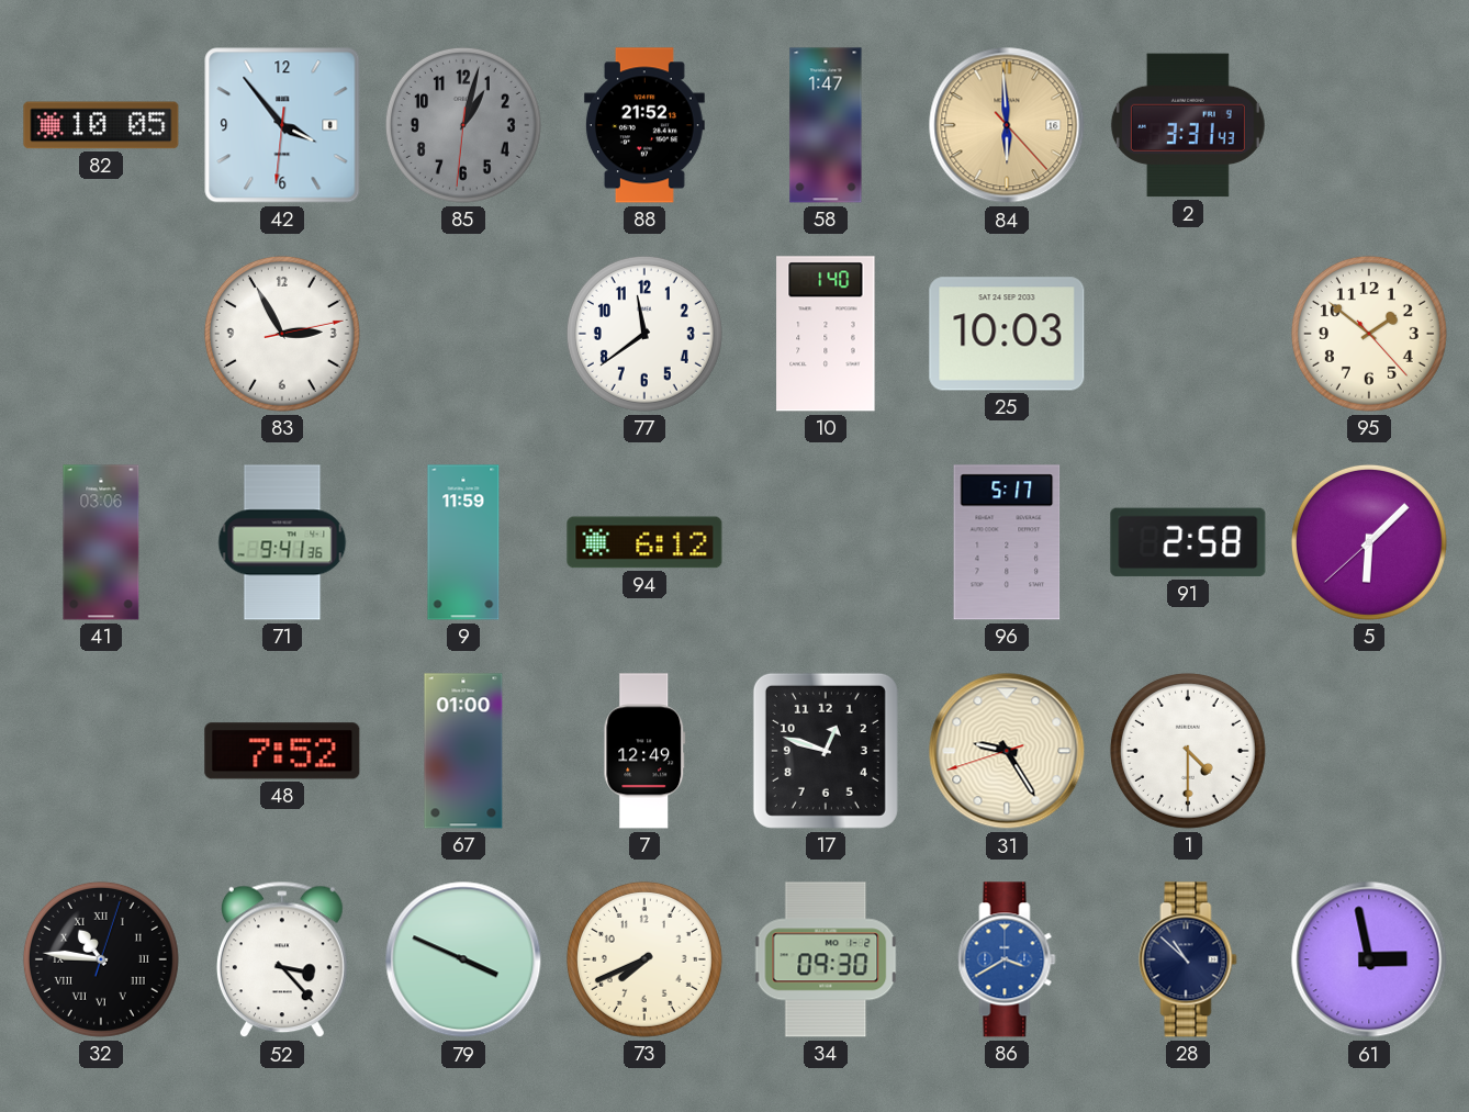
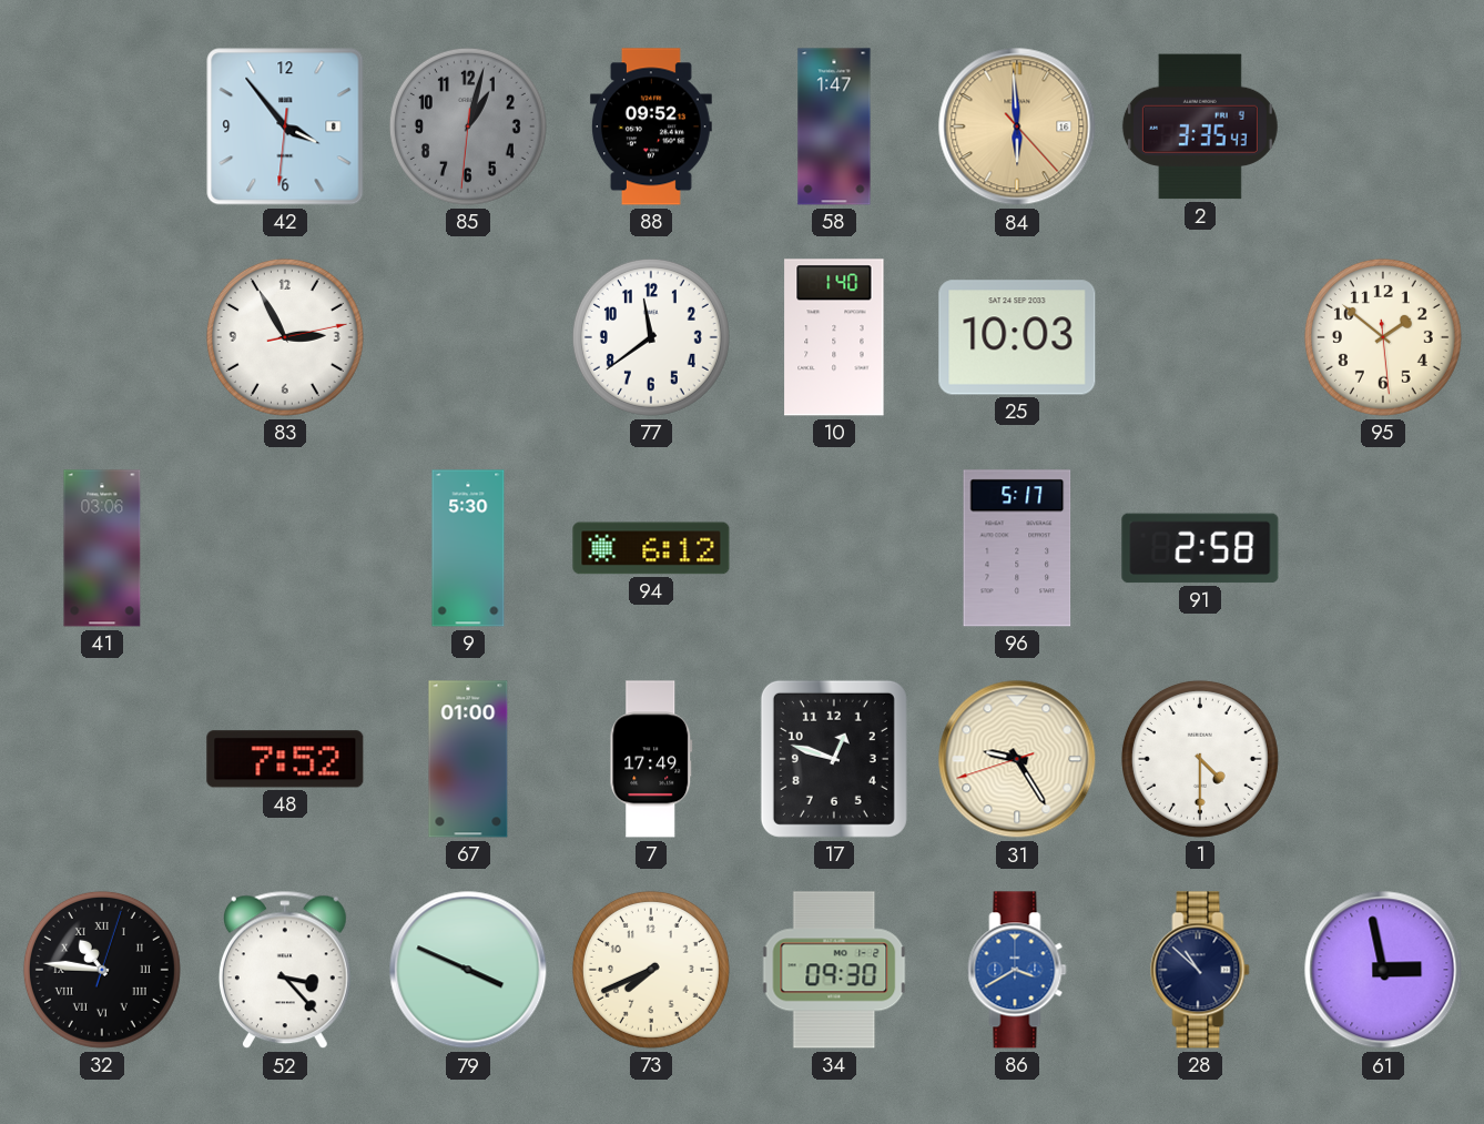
82: 10:05 -> none
88: 21:52 -> 09:52
2: 3:31 -> 3:35
95: 1:51:23 -> 1:51:29
71: 9:41 -> none
9: 11:59 -> 5:30
5: 6:07 -> none
7: 12:49 -> 17:49
